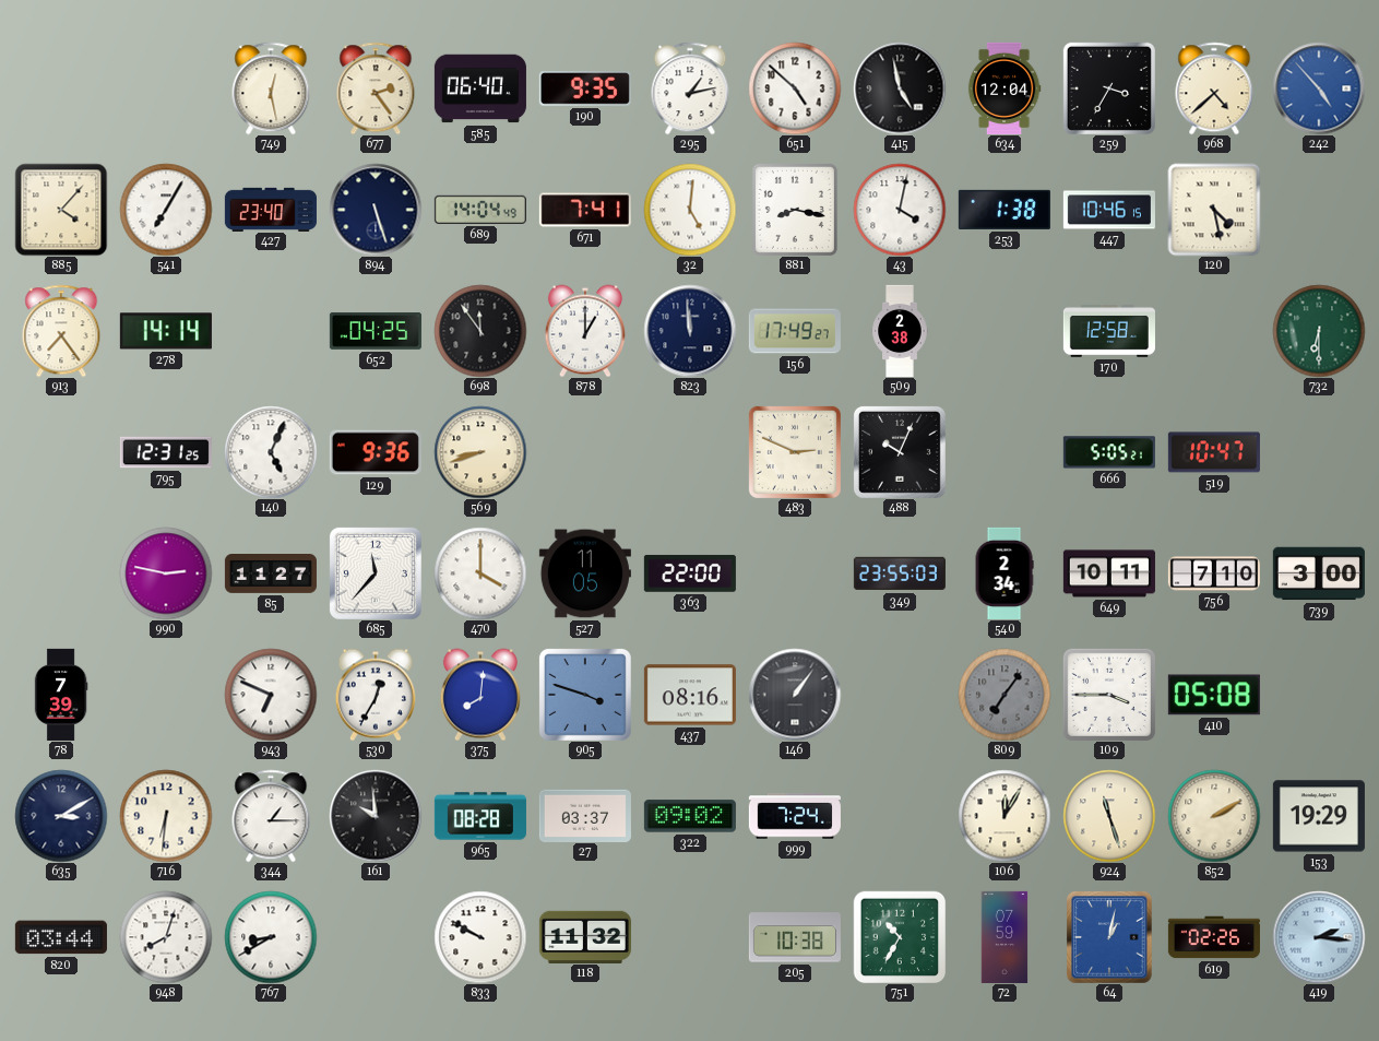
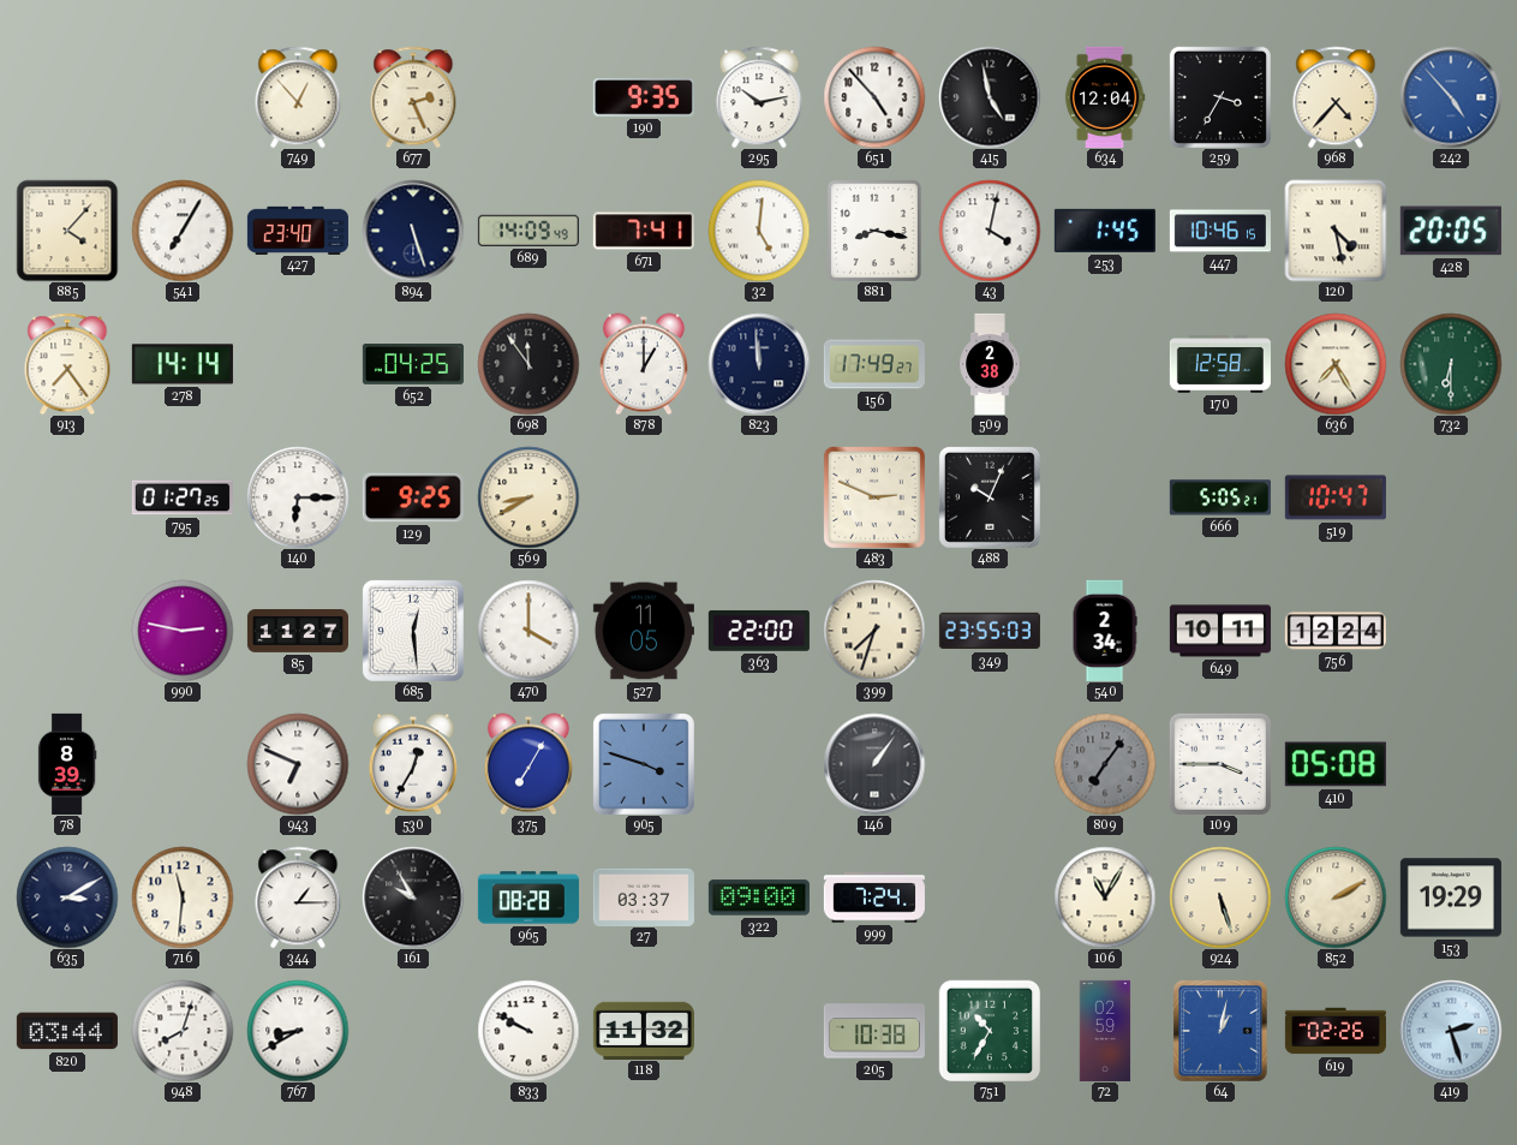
749: 12:28 -> 12:53
677: 2:24 -> 2:26
585: 06:40 -> none
295: 1:13 -> 10:13
651: 4:52 -> 4:53
968: 4:38 -> 4:37
689: 14:04 -> 14:09
253: 1:38 -> 1:45
428: none -> 20:05
636: none -> 7:25
795: 12:31 -> 01:27
140: 5:04 -> 6:15
129: 9:36 -> 9:25
569: 8:42 -> 8:40
685: 11:37 -> 12:29
399: none -> 7:33
756: 7:10 -> 12:24
739: 3:00 -> none
78: 7:39 -> 8:39
375: 8:01 -> 7:05
437: 08:16 -> none
716: 6:31 -> 11:31
161: 9:59 -> 9:55
322: 09:02 -> 09:00
106: 12:05 -> 11:05
924: 11:27 -> 5:27
72: 07:59 -> 02:59
419: 2:16 -> 2:27
